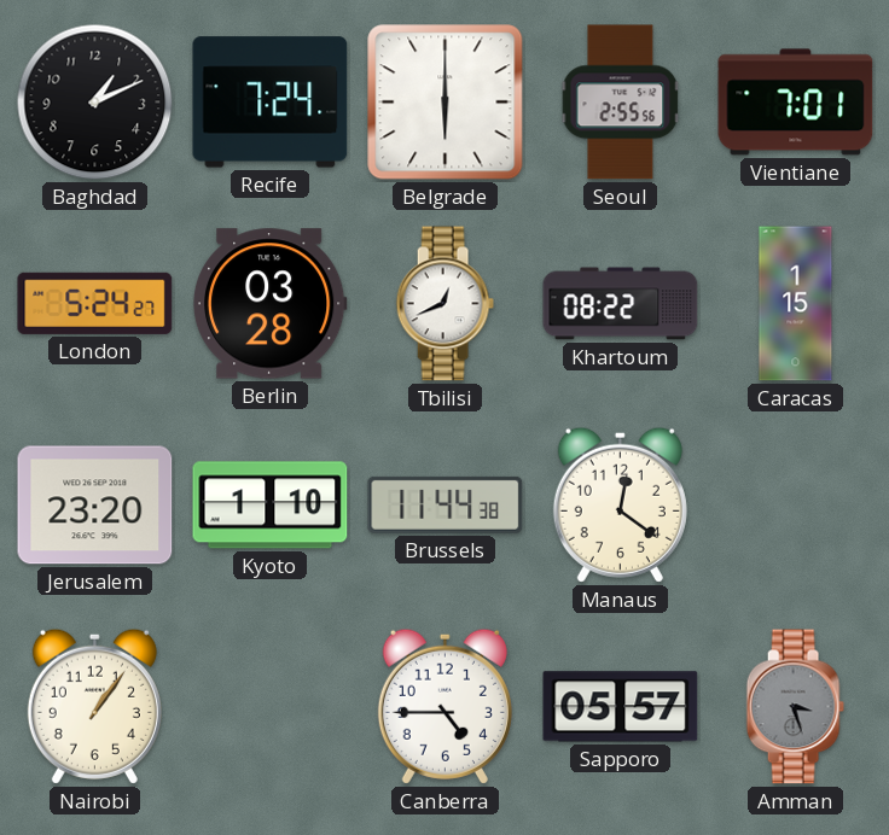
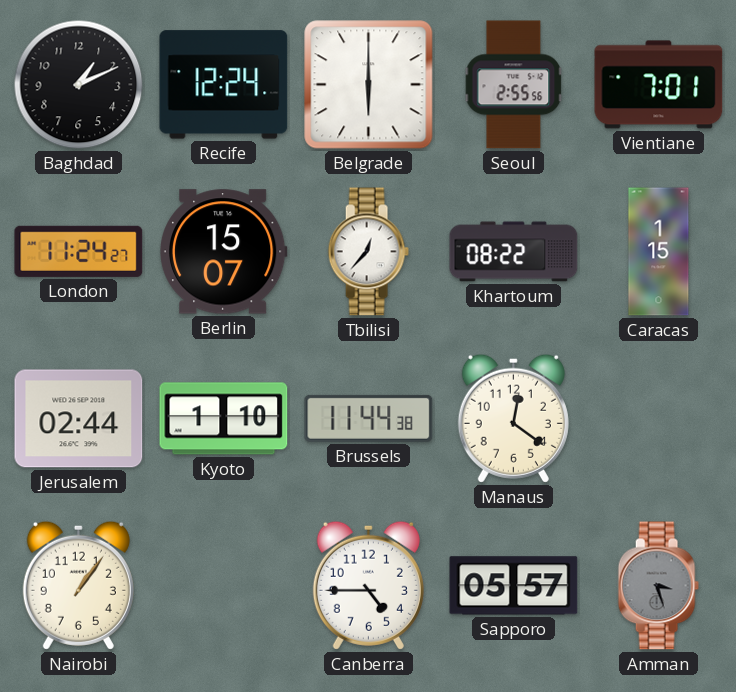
Recife: 7:24 -> 12:24
London: 5:24 -> 11:24
Berlin: 03:28 -> 15:07
Tbilisi: 12:41 -> 12:37
Jerusalem: 23:20 -> 02:44
